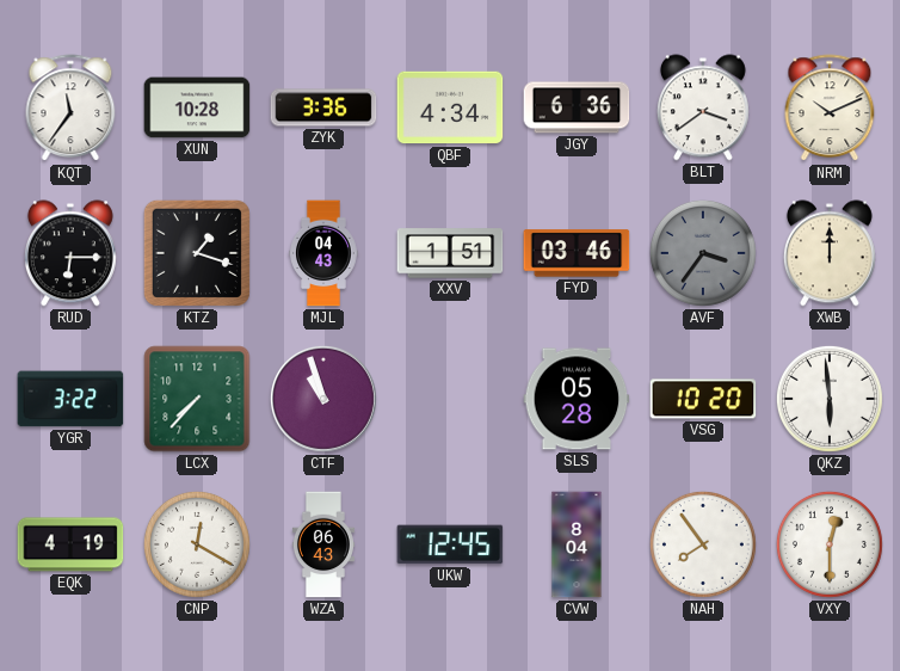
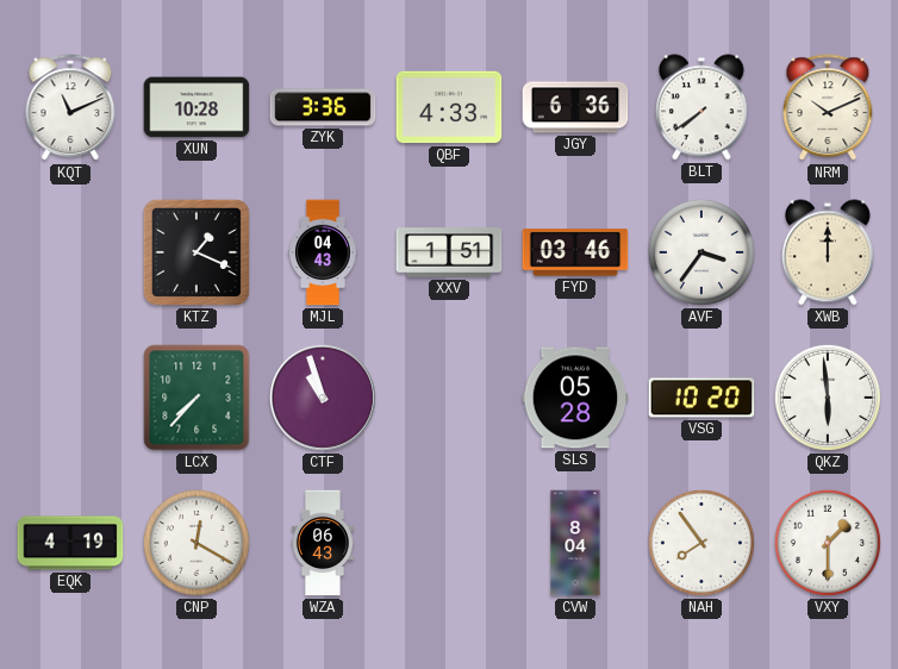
KQT: 11:36 -> 11:11
QBF: 4:34 -> 4:33
BLT: 3:39 -> 7:39
RUD: 6:15 -> none
KTZ: 1:18 -> 1:19
AVF dial: grey -> white
YGR: 3:22 -> none
UKW: 12:45 -> none
VXY: 12:30 -> 1:30
